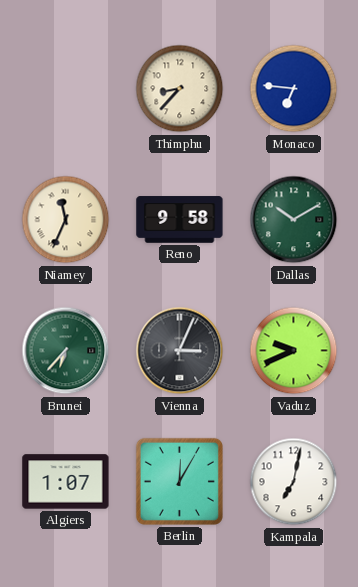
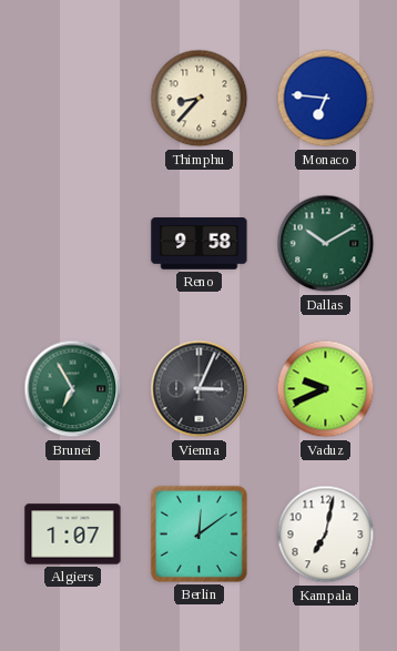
Niamey: 11:34 -> none
Brunei: 6:37 -> 6:55
Berlin: 12:05 -> 12:09
